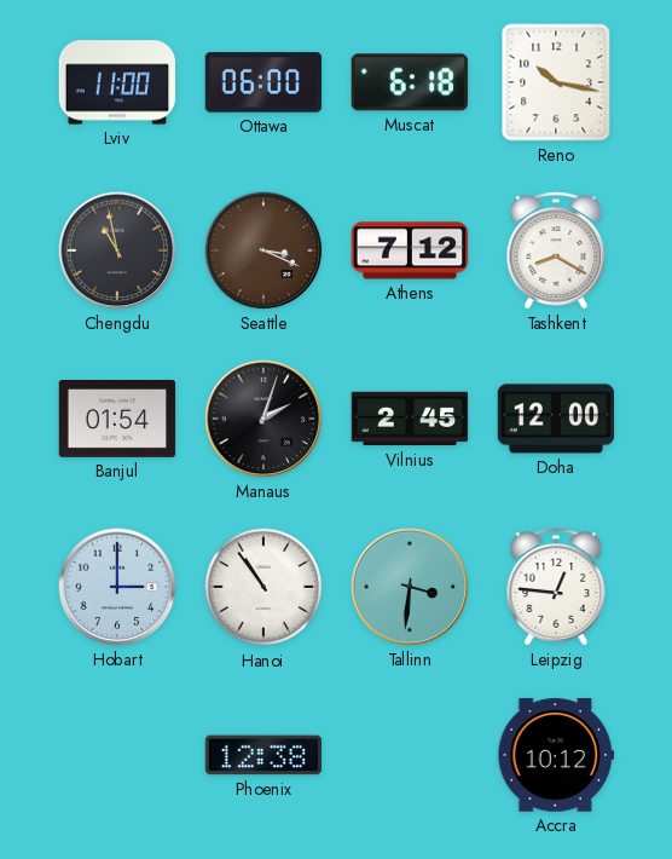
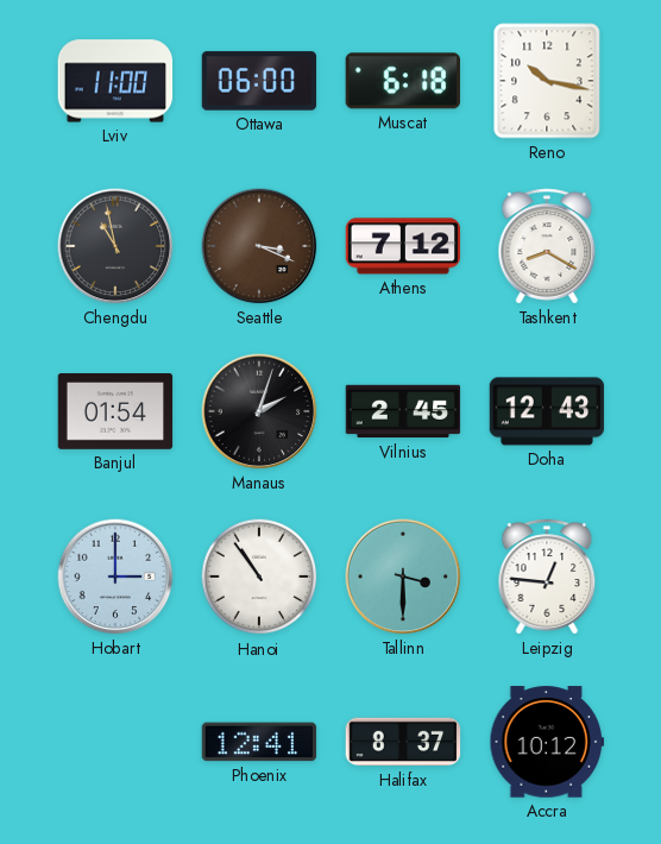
Doha: 12:00 -> 12:43
Tallinn: 3:31 -> 3:30
Phoenix: 12:38 -> 12:41
Halifax: none -> 8:37
